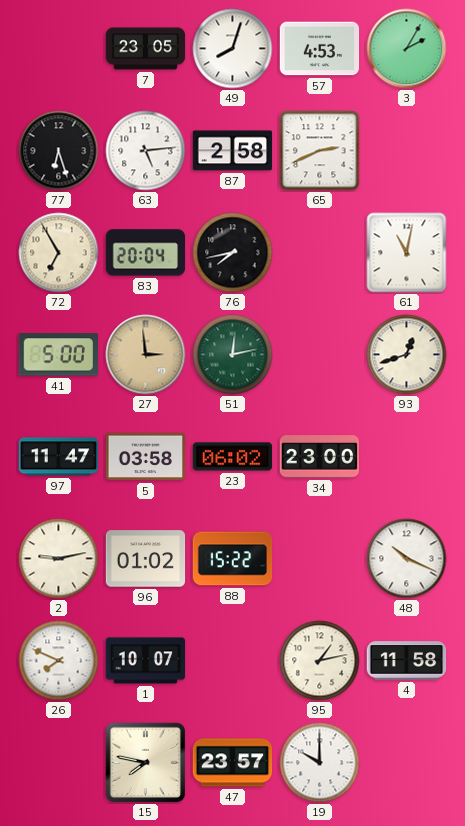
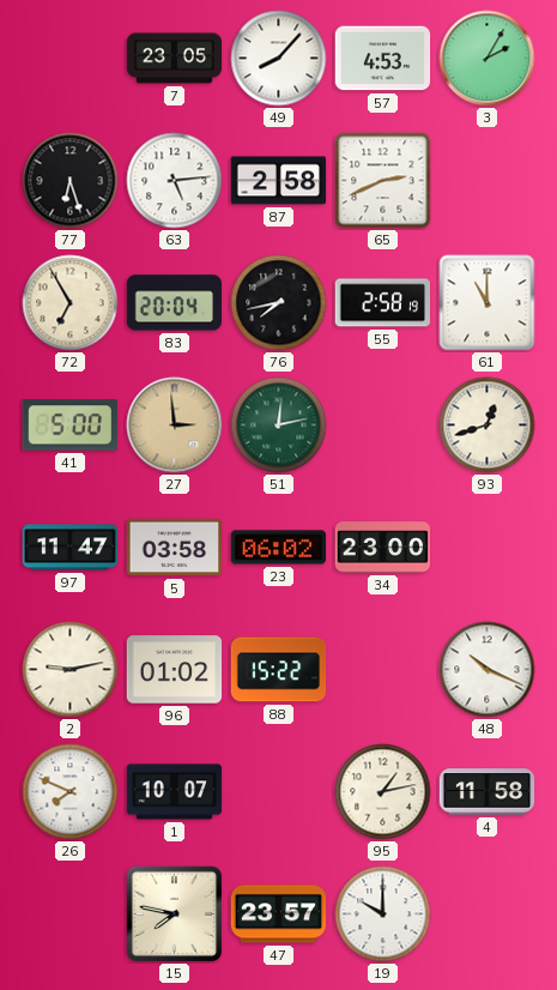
49: 8:03 -> 8:07
55: none -> 2:58
61: 11:02 -> 11:00
